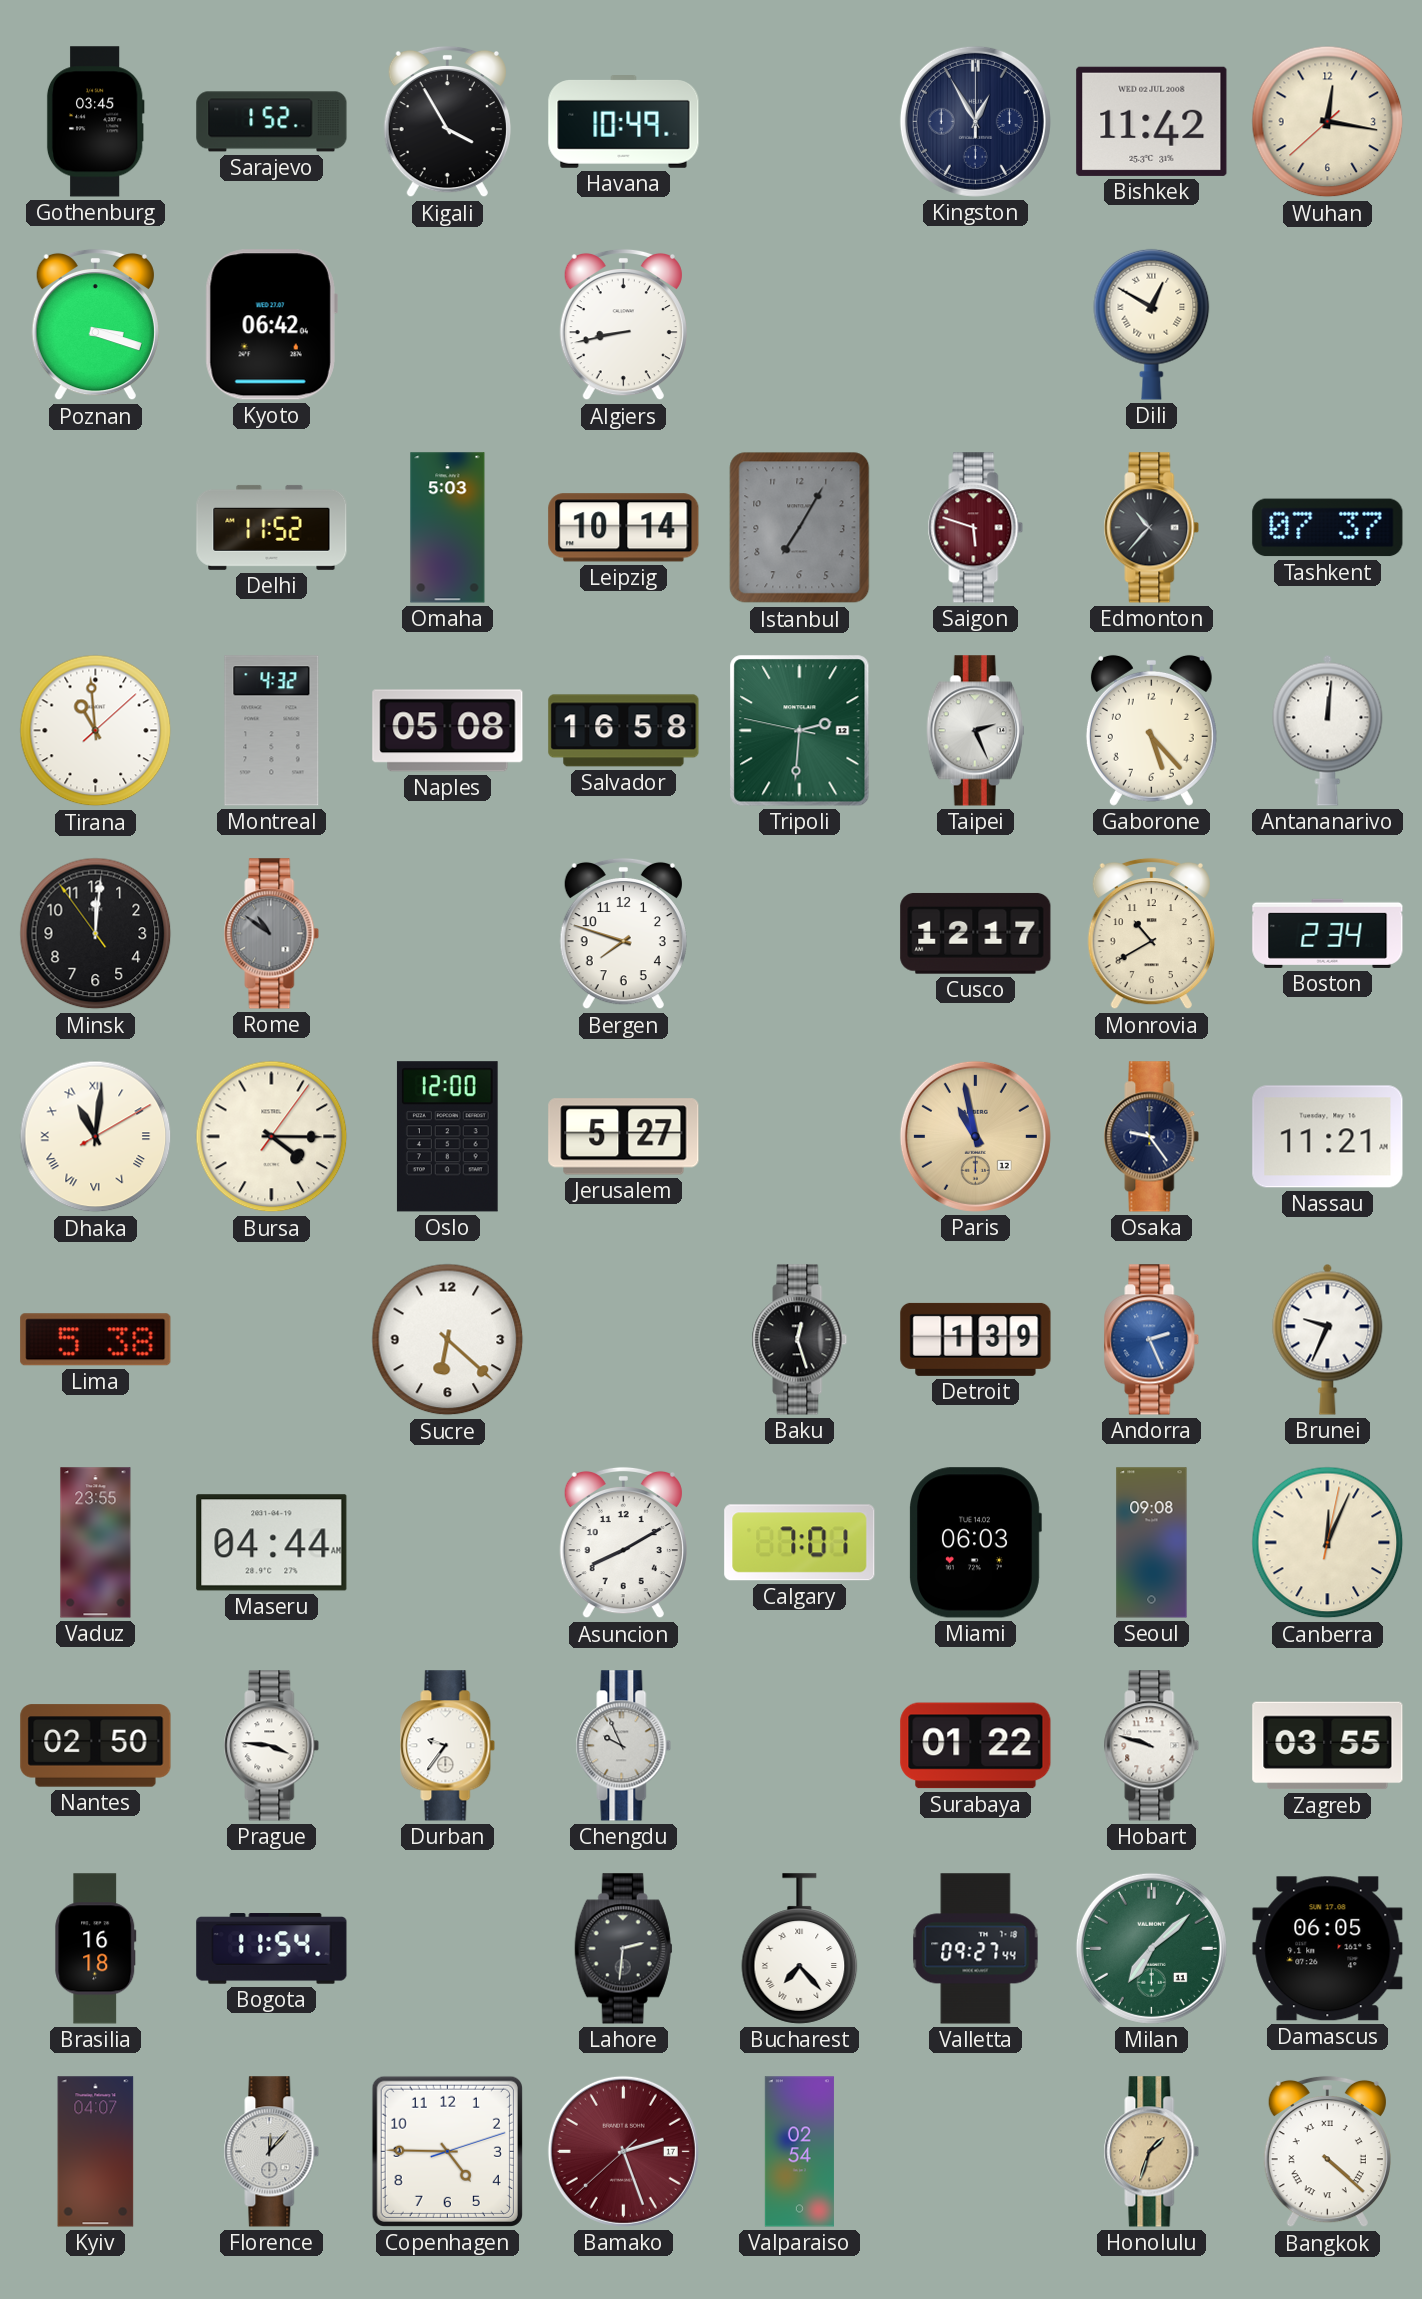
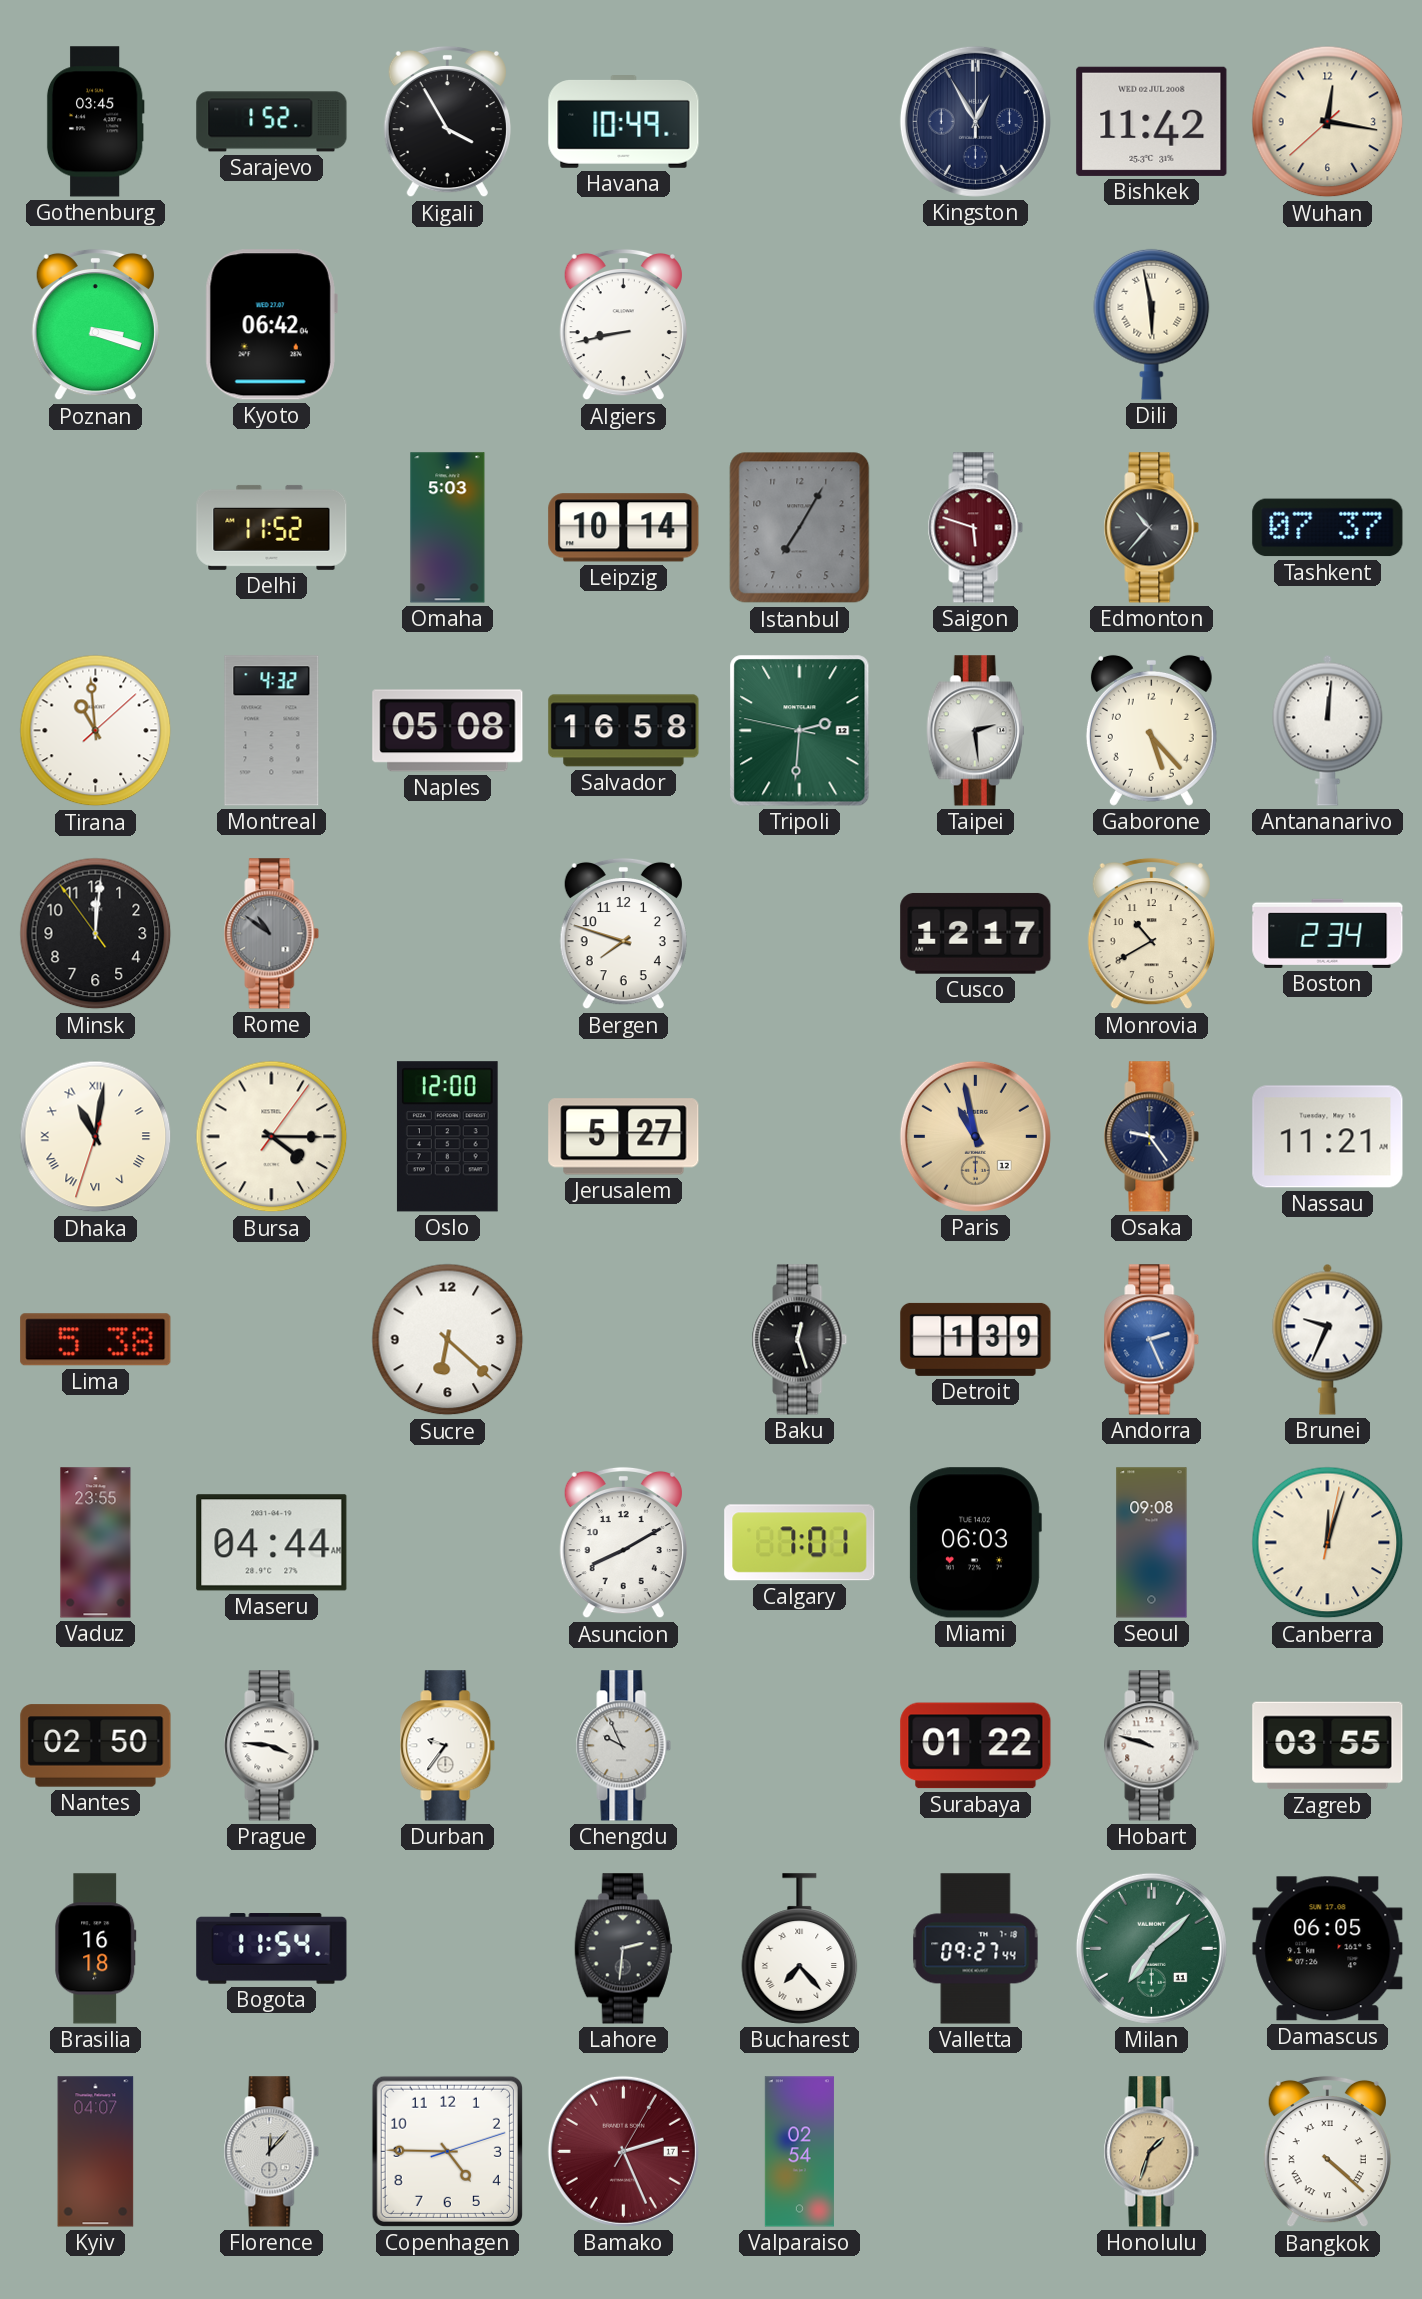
Dili: 12:50 -> 5:58
Taipei: 2:26 -> 2:29
Dhaka: 11:01:10 -> 11:01:33
Canberra: 12:04 -> 12:03
Bamako: 2:26:38 -> 2:26:05
